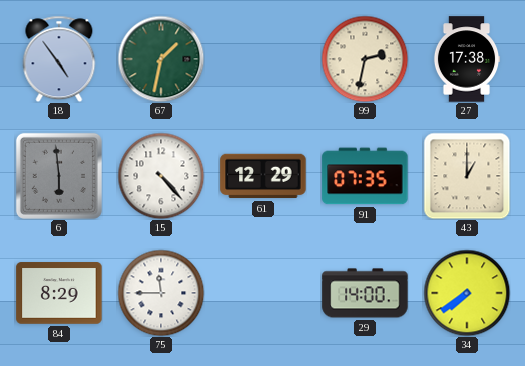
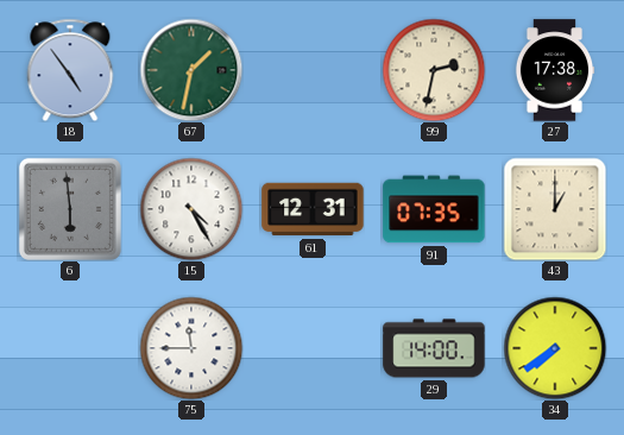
15: 4:23 -> 4:25
61: 12:29 -> 12:31
84: 8:29 -> none
